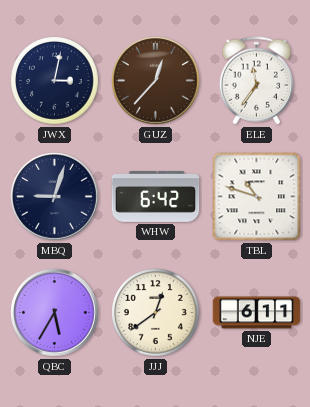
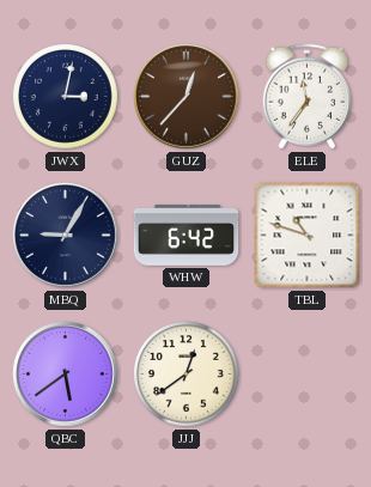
MBQ: 9:03 -> 9:05
QBC: 5:35 -> 5:39
NJE: 6:11 -> none
